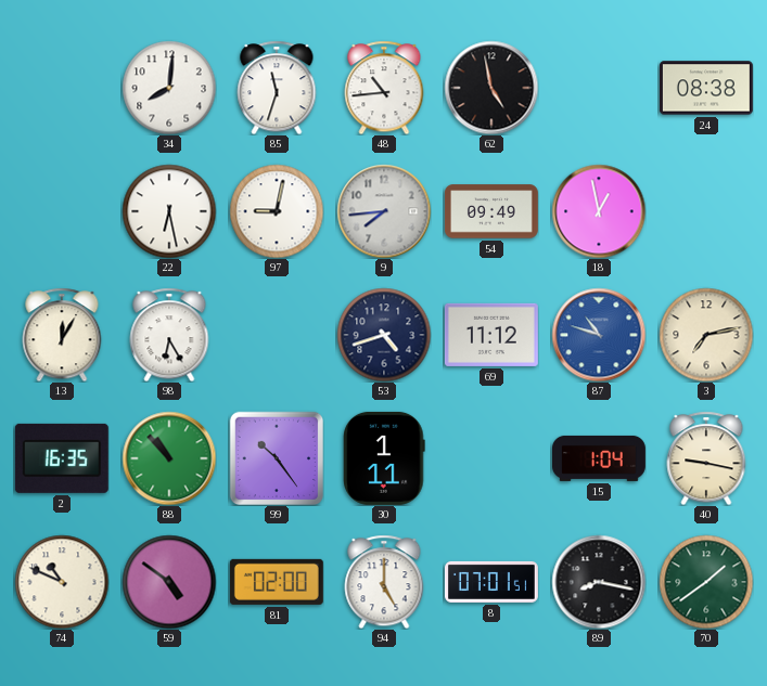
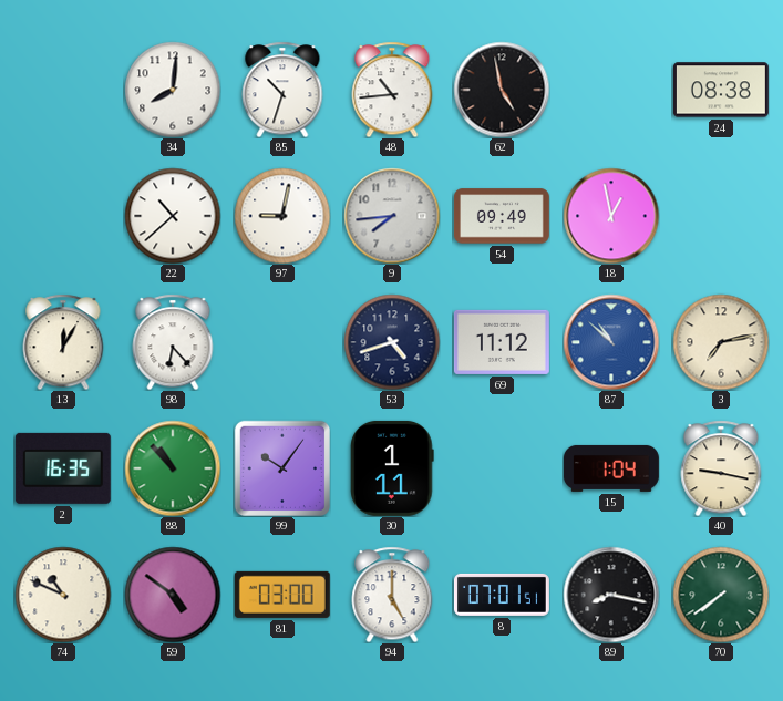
85: 11:33 -> 10:33
22: 6:28 -> 10:38
98: 6:25 -> 6:23
87: 10:48 -> 10:52
99: 10:24 -> 10:06
81: 02:00 -> 03:00
70: 1:39 -> 7:39
